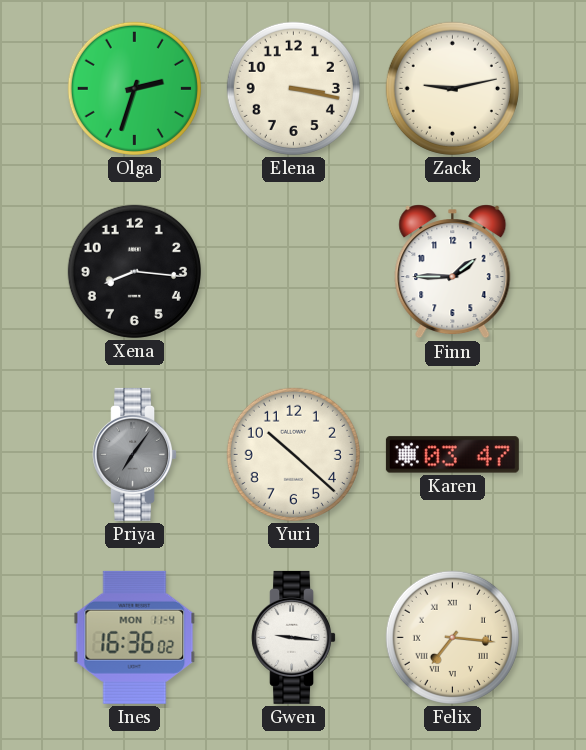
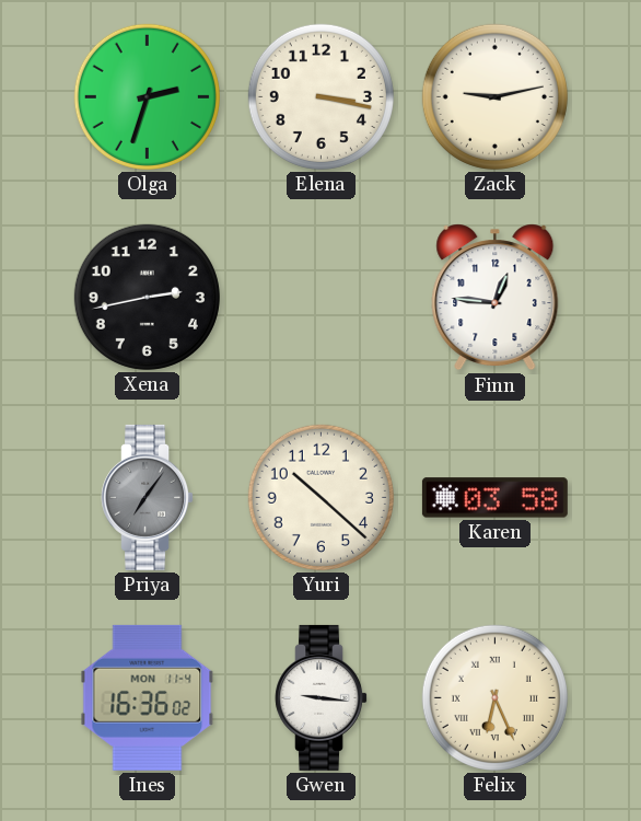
Xena: 8:16 -> 2:43
Finn: 1:45 -> 12:46
Karen: 03:47 -> 03:58
Felix: 7:16 -> 6:26
